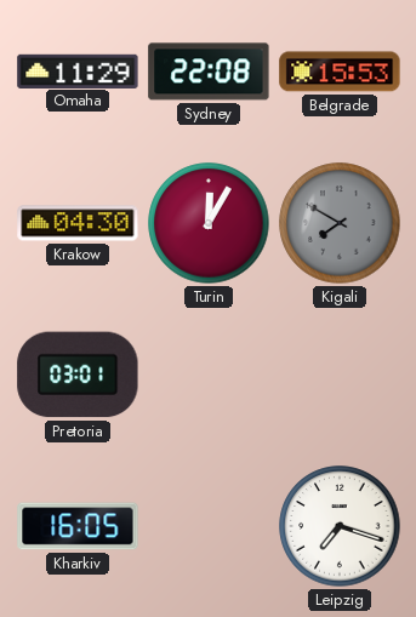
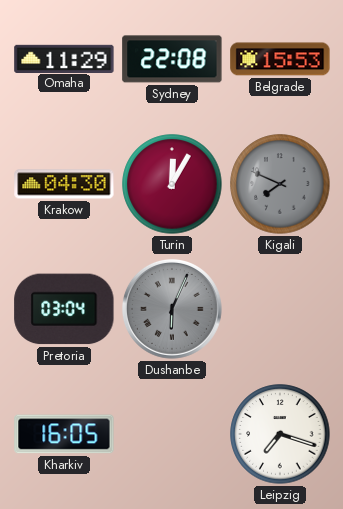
Kigali: 7:50 -> 7:49
Pretoria: 03:01 -> 03:04
Dushanbe: none -> 6:04
